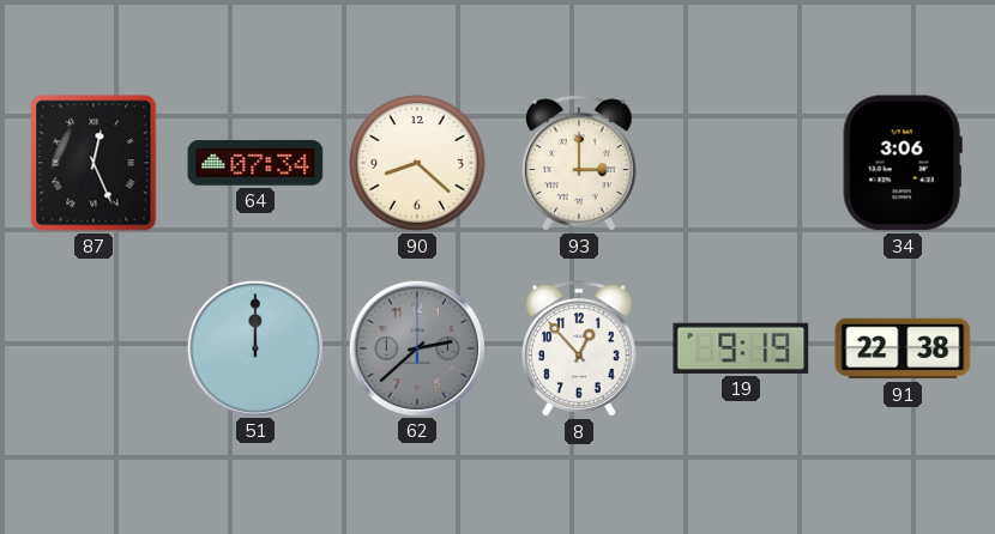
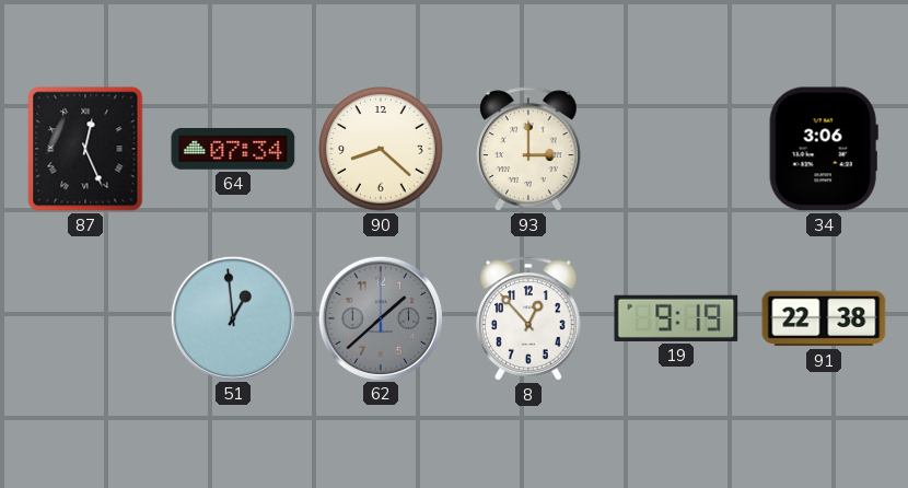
51: 12:00 -> 12:59
62: 2:38 -> 1:38
